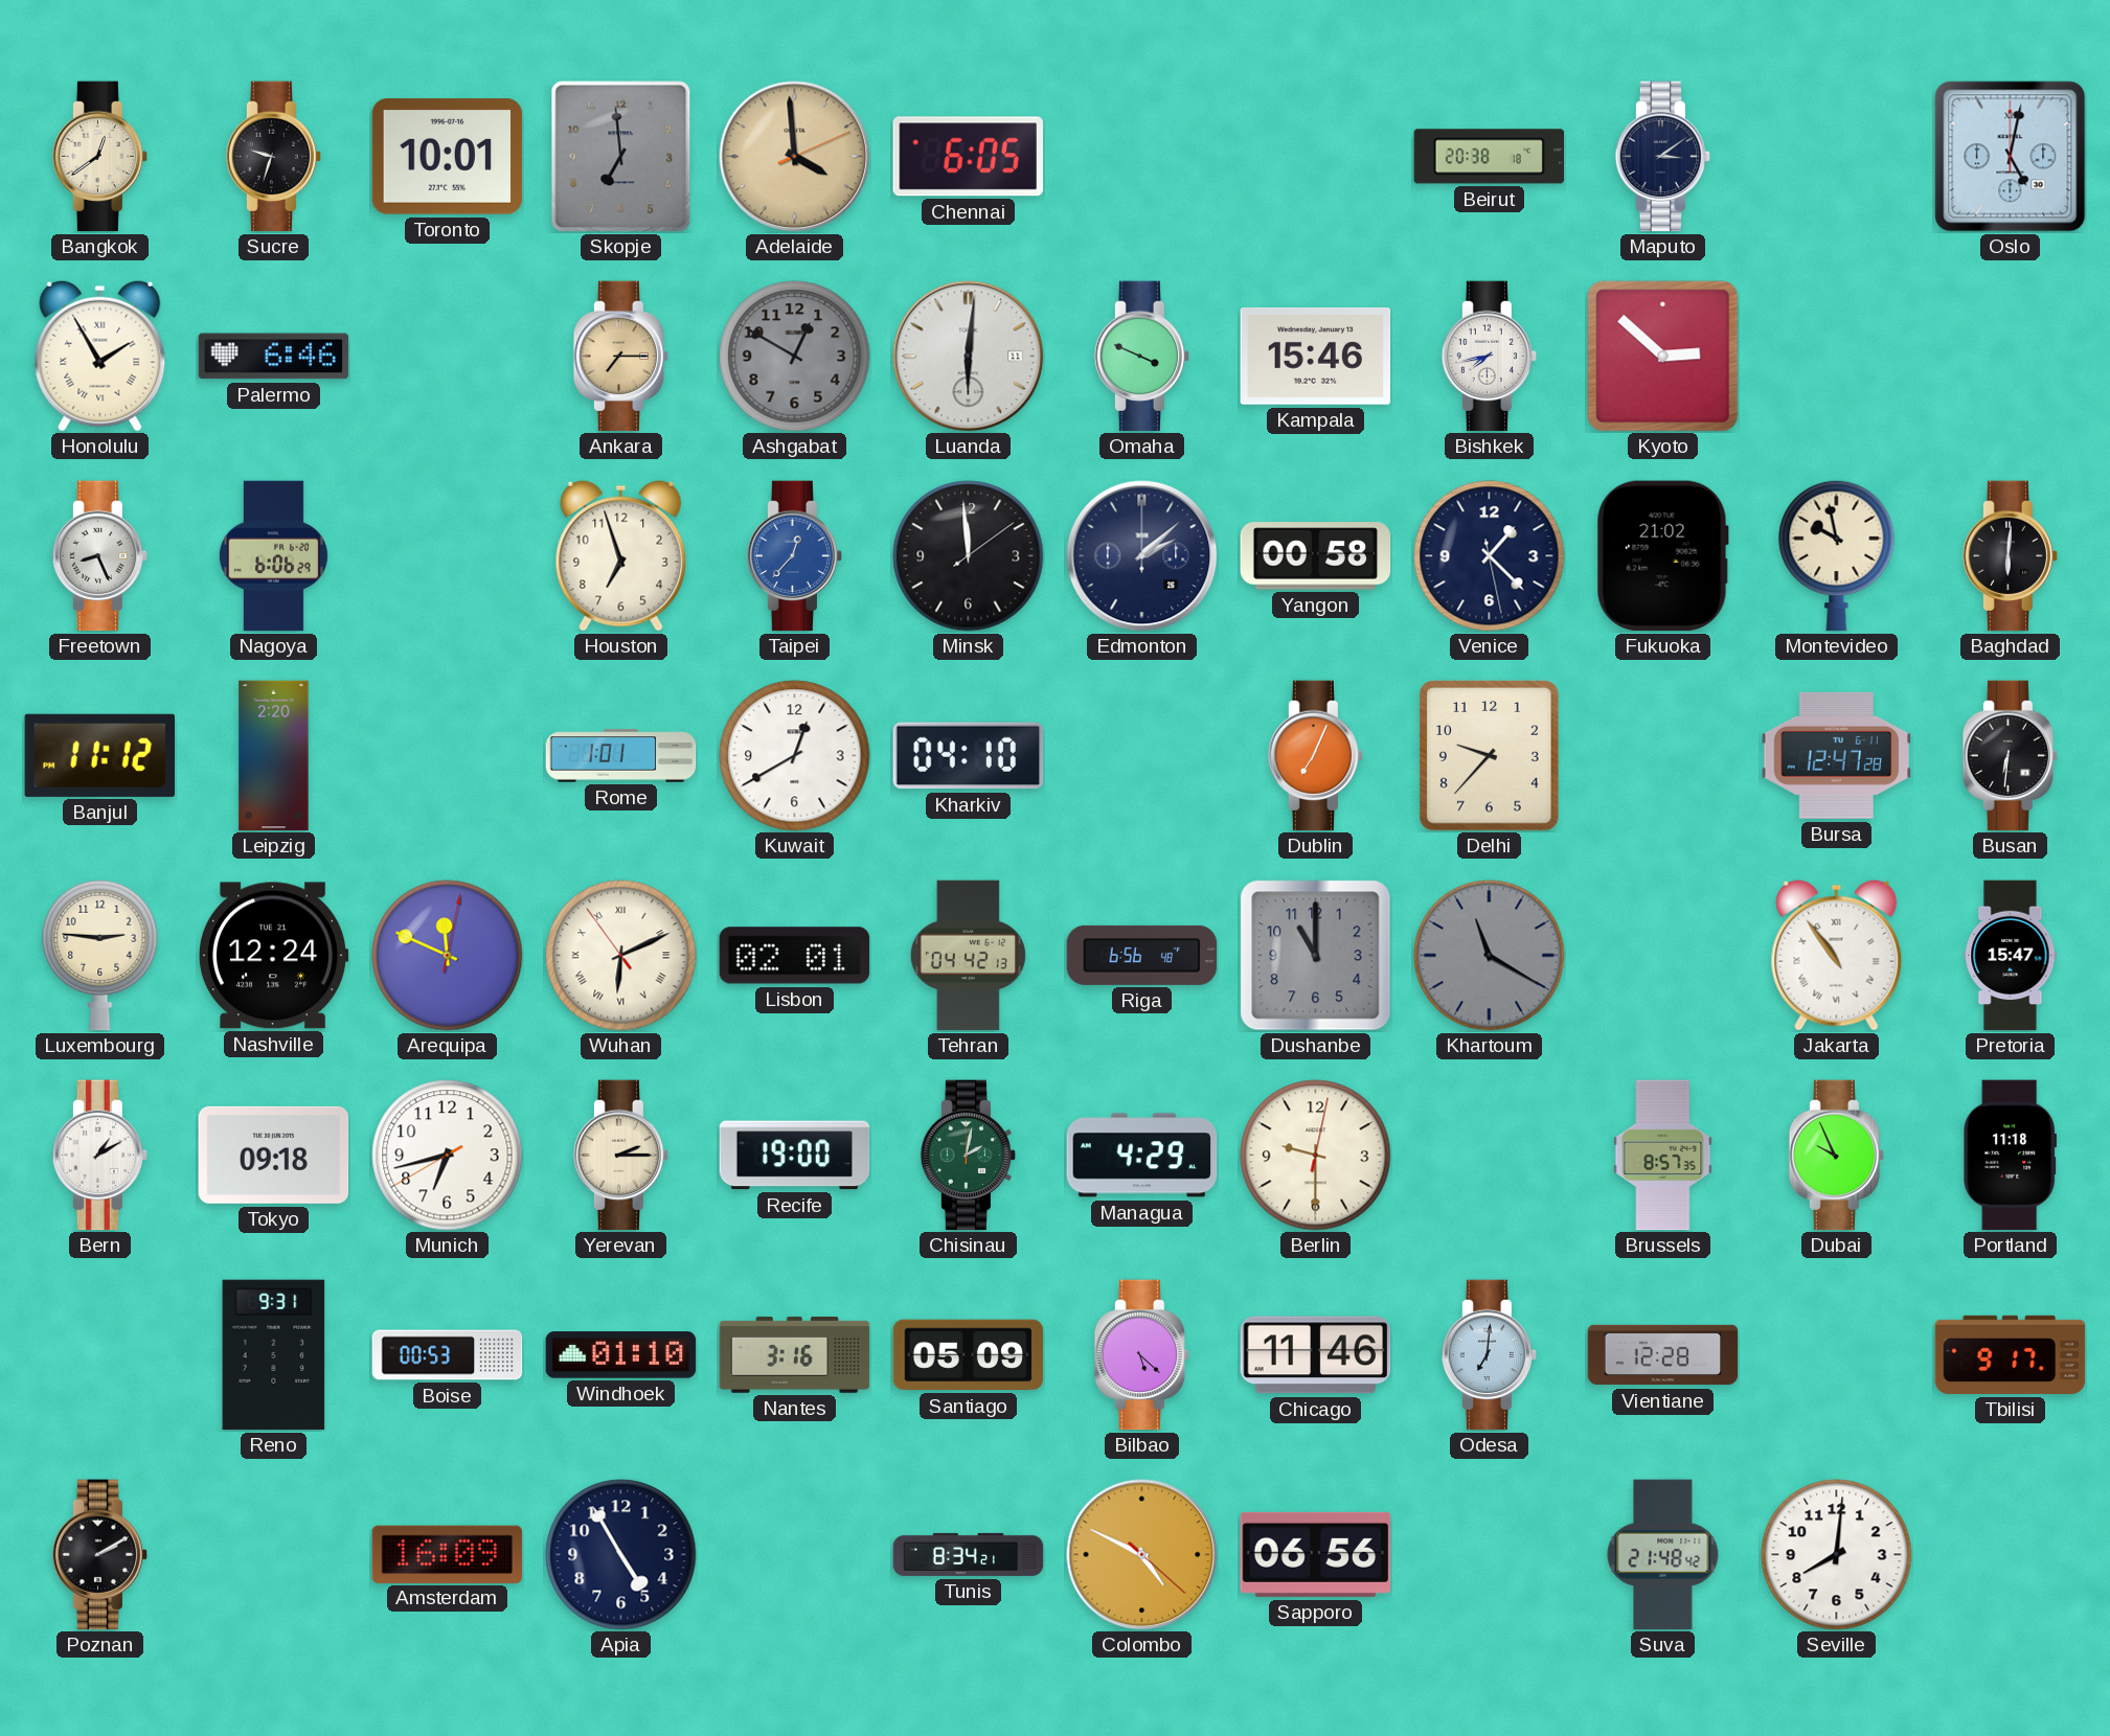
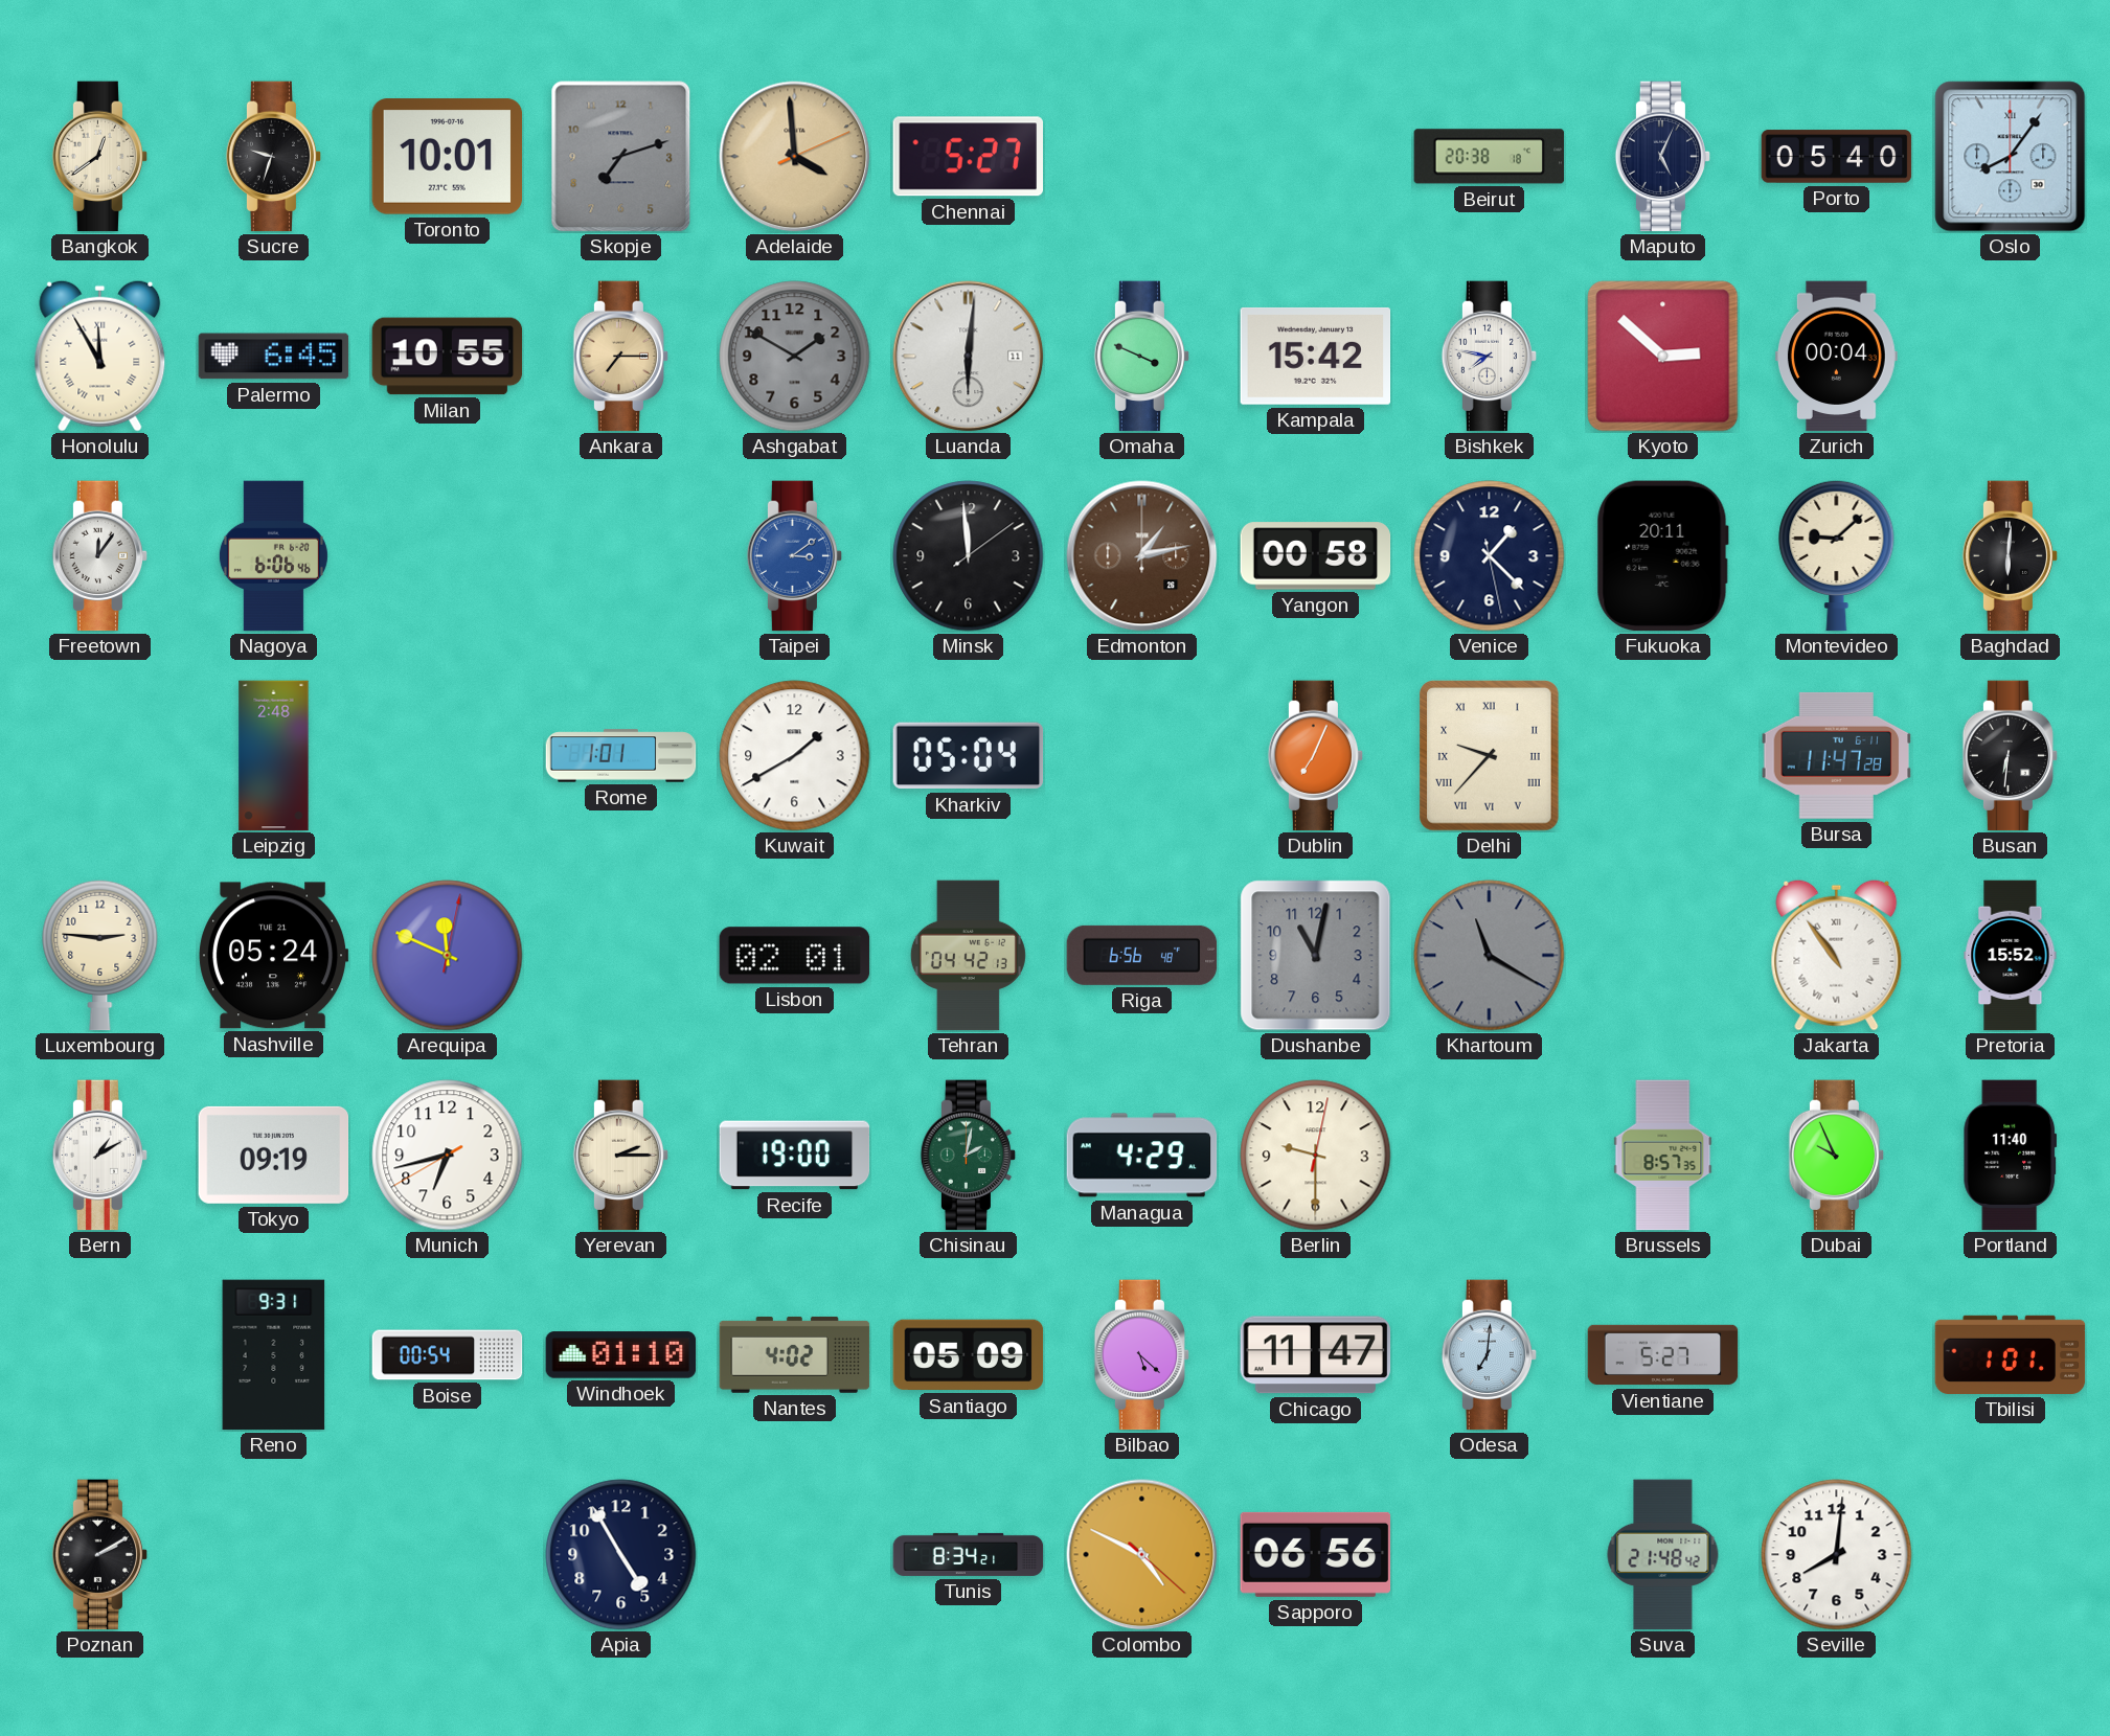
Skopje: 6:59 -> 7:12
Chennai: 6:05 -> 5:27
Maputo: 3:09 -> 5:04
Porto: none -> 05:40
Oslo: 5:02 -> 8:06
Honolulu: 1:55 -> 11:55
Palermo: 6:46 -> 6:45
Milan: none -> 10:55
Ashgabat: 12:50 -> 1:50
Kampala: 15:46 -> 15:42
Bishkek: 7:43 -> 7:47
Zurich: none -> 00:04
Freetown: 8:26 -> 12:06
Nagoya: 6:06:29 -> 6:06:46
Houston: 6:57 -> none
Taipei: 12:37 -> 3:09
Edmonton: 2:08 -> 1:13
Edmonton dial: navy -> brown
Fukuoka: 21:02 -> 20:11
Montevideo: 9:58 -> 9:08
Banjul: 11:12 -> none
Leipzig: 2:20 -> 2:48
Kuwait: 12:40 -> 1:40
Kharkiv: 04:10 -> 05:04
Delhi numerals: Arabic -> Roman
Bursa: 12:47 -> 11:47
Nashville: 12:24 -> 05:24
Wuhan: 6:10 -> none
Dushanbe: 11:00 -> 11:02
Pretoria: 15:47 -> 15:52
Tokyo: 09:18 -> 09:19
Portland: 11:18 -> 11:40
Boise: 00:53 -> 00:54
Nantes: 3:16 -> 4:02
Chicago: 11:46 -> 11:47
Vientiane: 12:28 -> 5:27
Tbilisi: 9:17 -> 1:01
Amsterdam: 16:09 -> none
